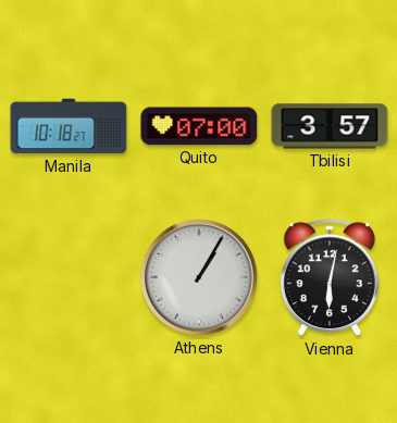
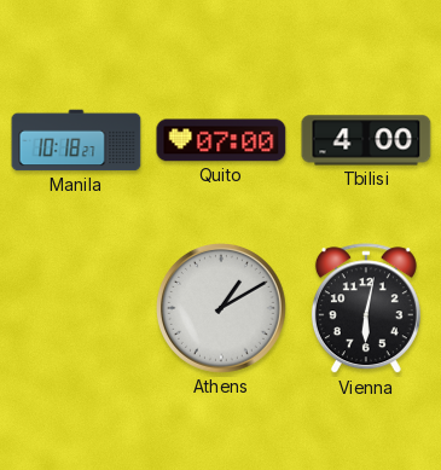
Tbilisi: 3:57 -> 4:00
Athens: 1:05 -> 1:10
